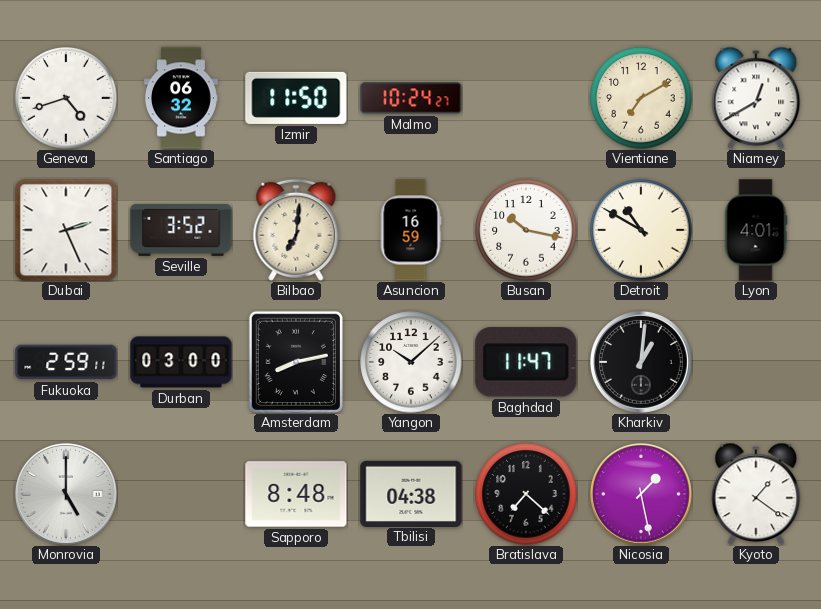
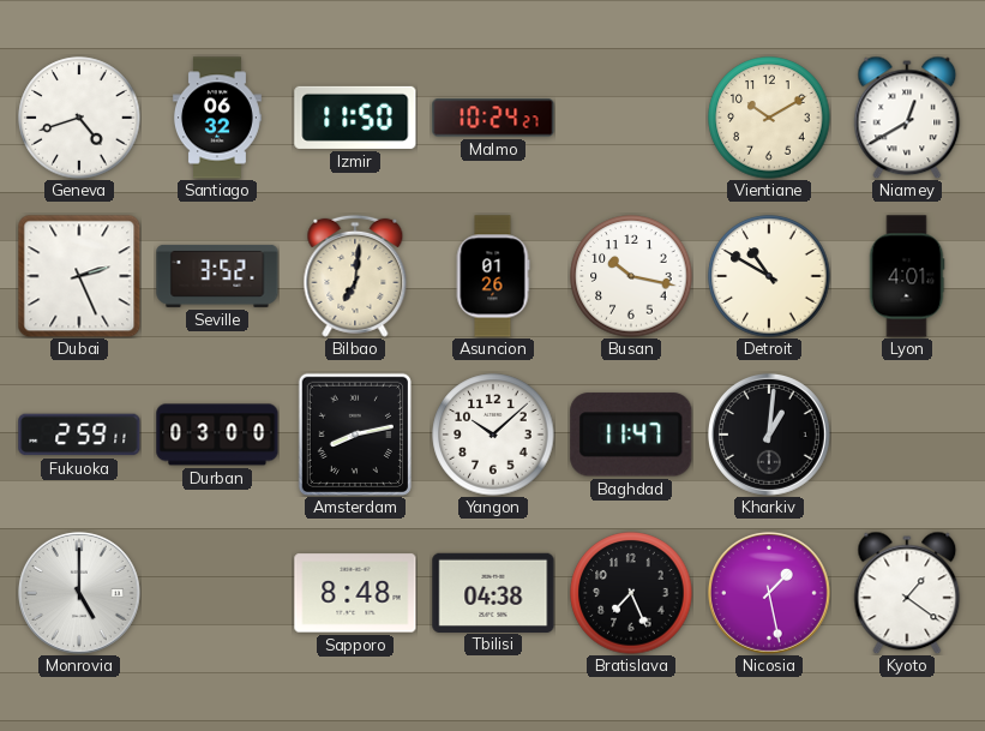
Vientiane: 7:10 -> 10:10
Asuncion: 16:59 -> 01:26
Bratislava: 7:22 -> 7:26
